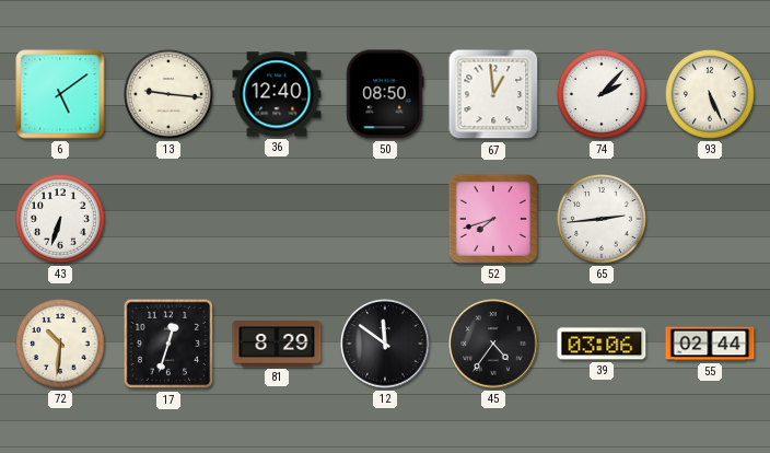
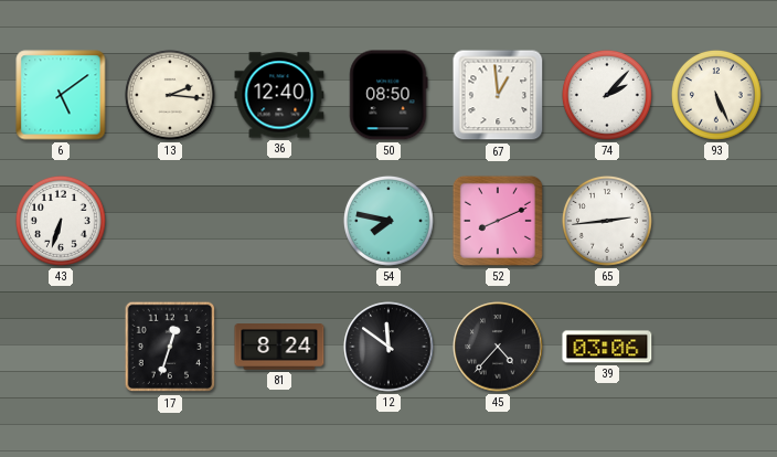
13: 9:16 -> 2:16
54: none -> 7:47
52: 7:42 -> 8:11
72: 10:31 -> none
81: 8:29 -> 8:24
45: 4:36 -> 4:37
55: 02:44 -> none
